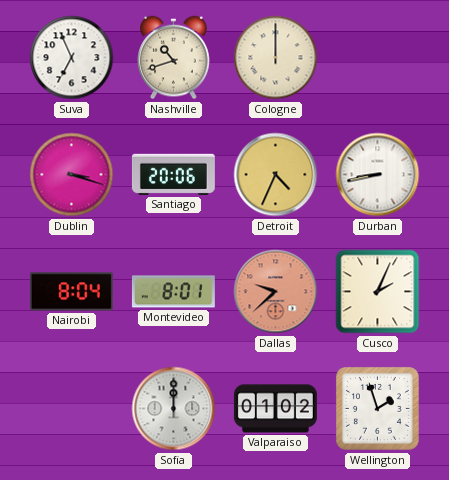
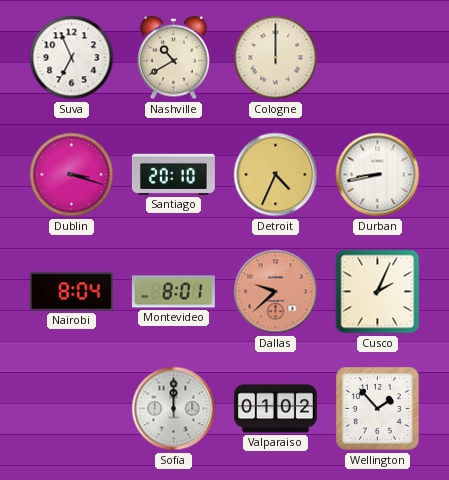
Nashville: 10:42 -> 10:40
Santiago: 20:06 -> 20:10
Wellington: 1:57 -> 1:53
